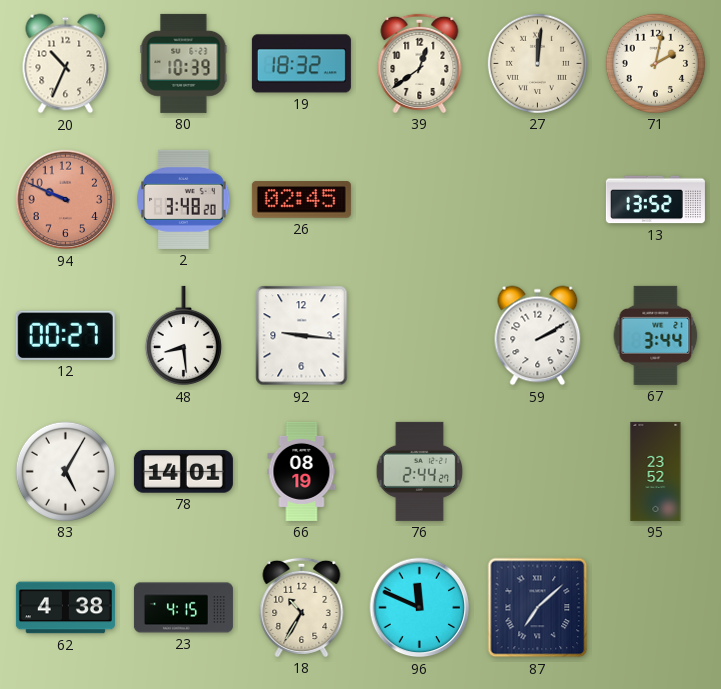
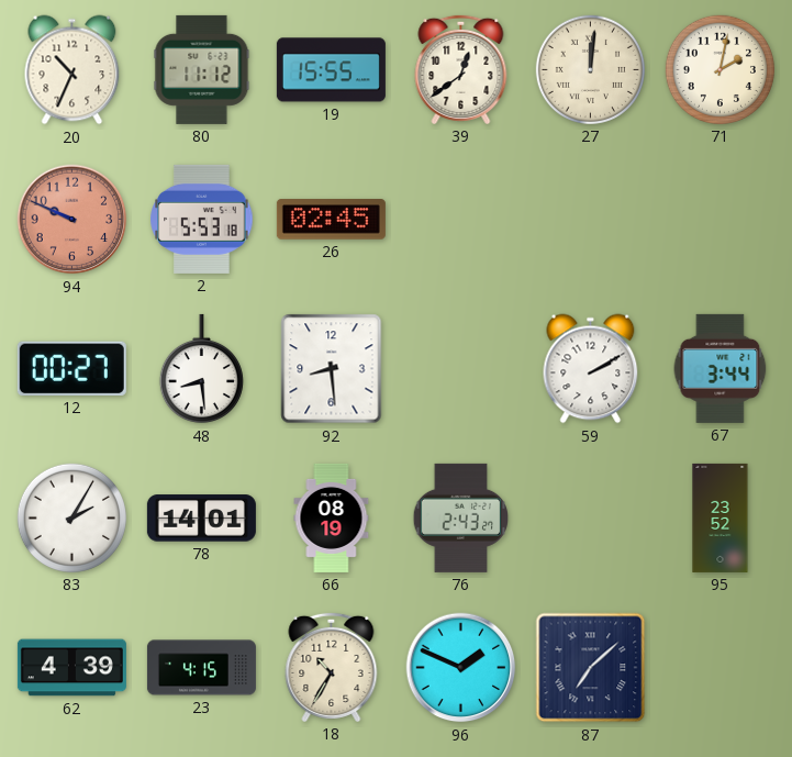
80: 10:39 -> 11:12
19: 18:32 -> 15:55
2: 3:48 -> 5:53
13: 13:52 -> none
92: 9:16 -> 8:29
83: 5:05 -> 2:05
76: 2:44 -> 2:43
62: 4:38 -> 4:39
96: 11:49 -> 1:49
